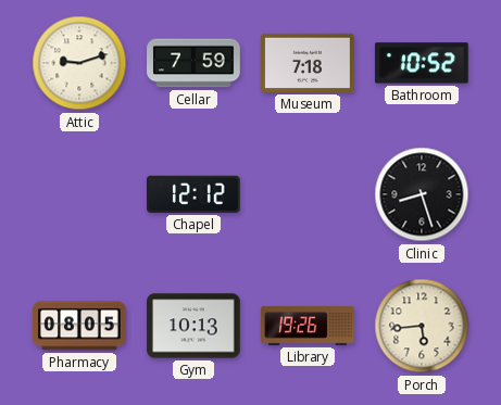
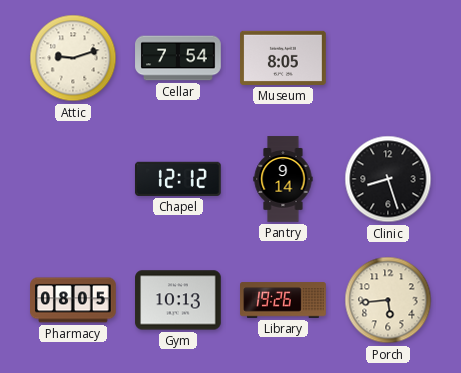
Cellar: 7:59 -> 7:54
Museum: 7:18 -> 8:05
Bathroom: 10:52 -> none
Pantry: none -> 9:14
